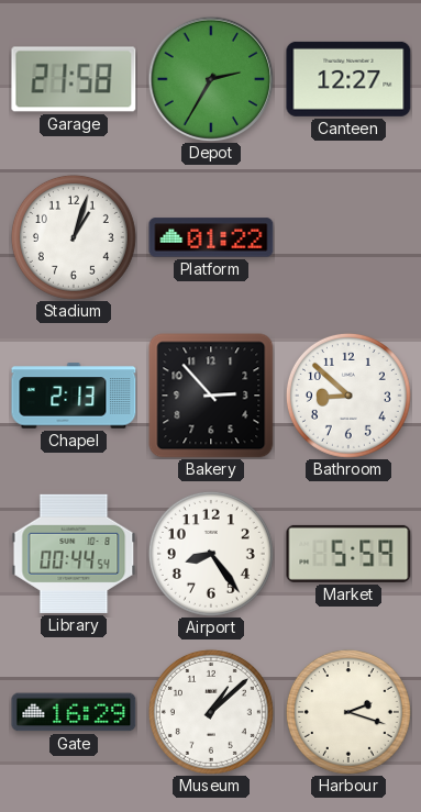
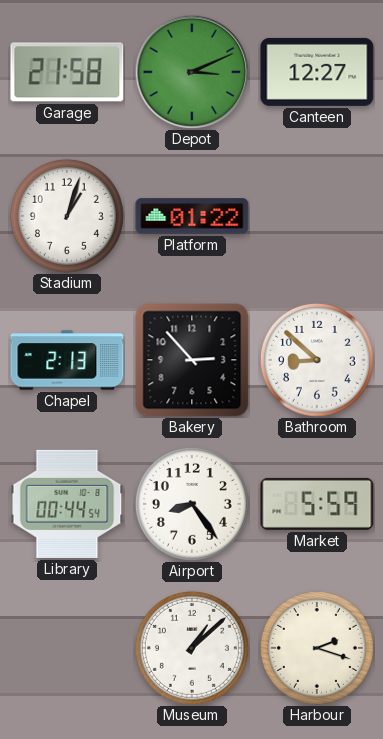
Depot: 2:35 -> 3:11
Gate: 16:29 -> none
